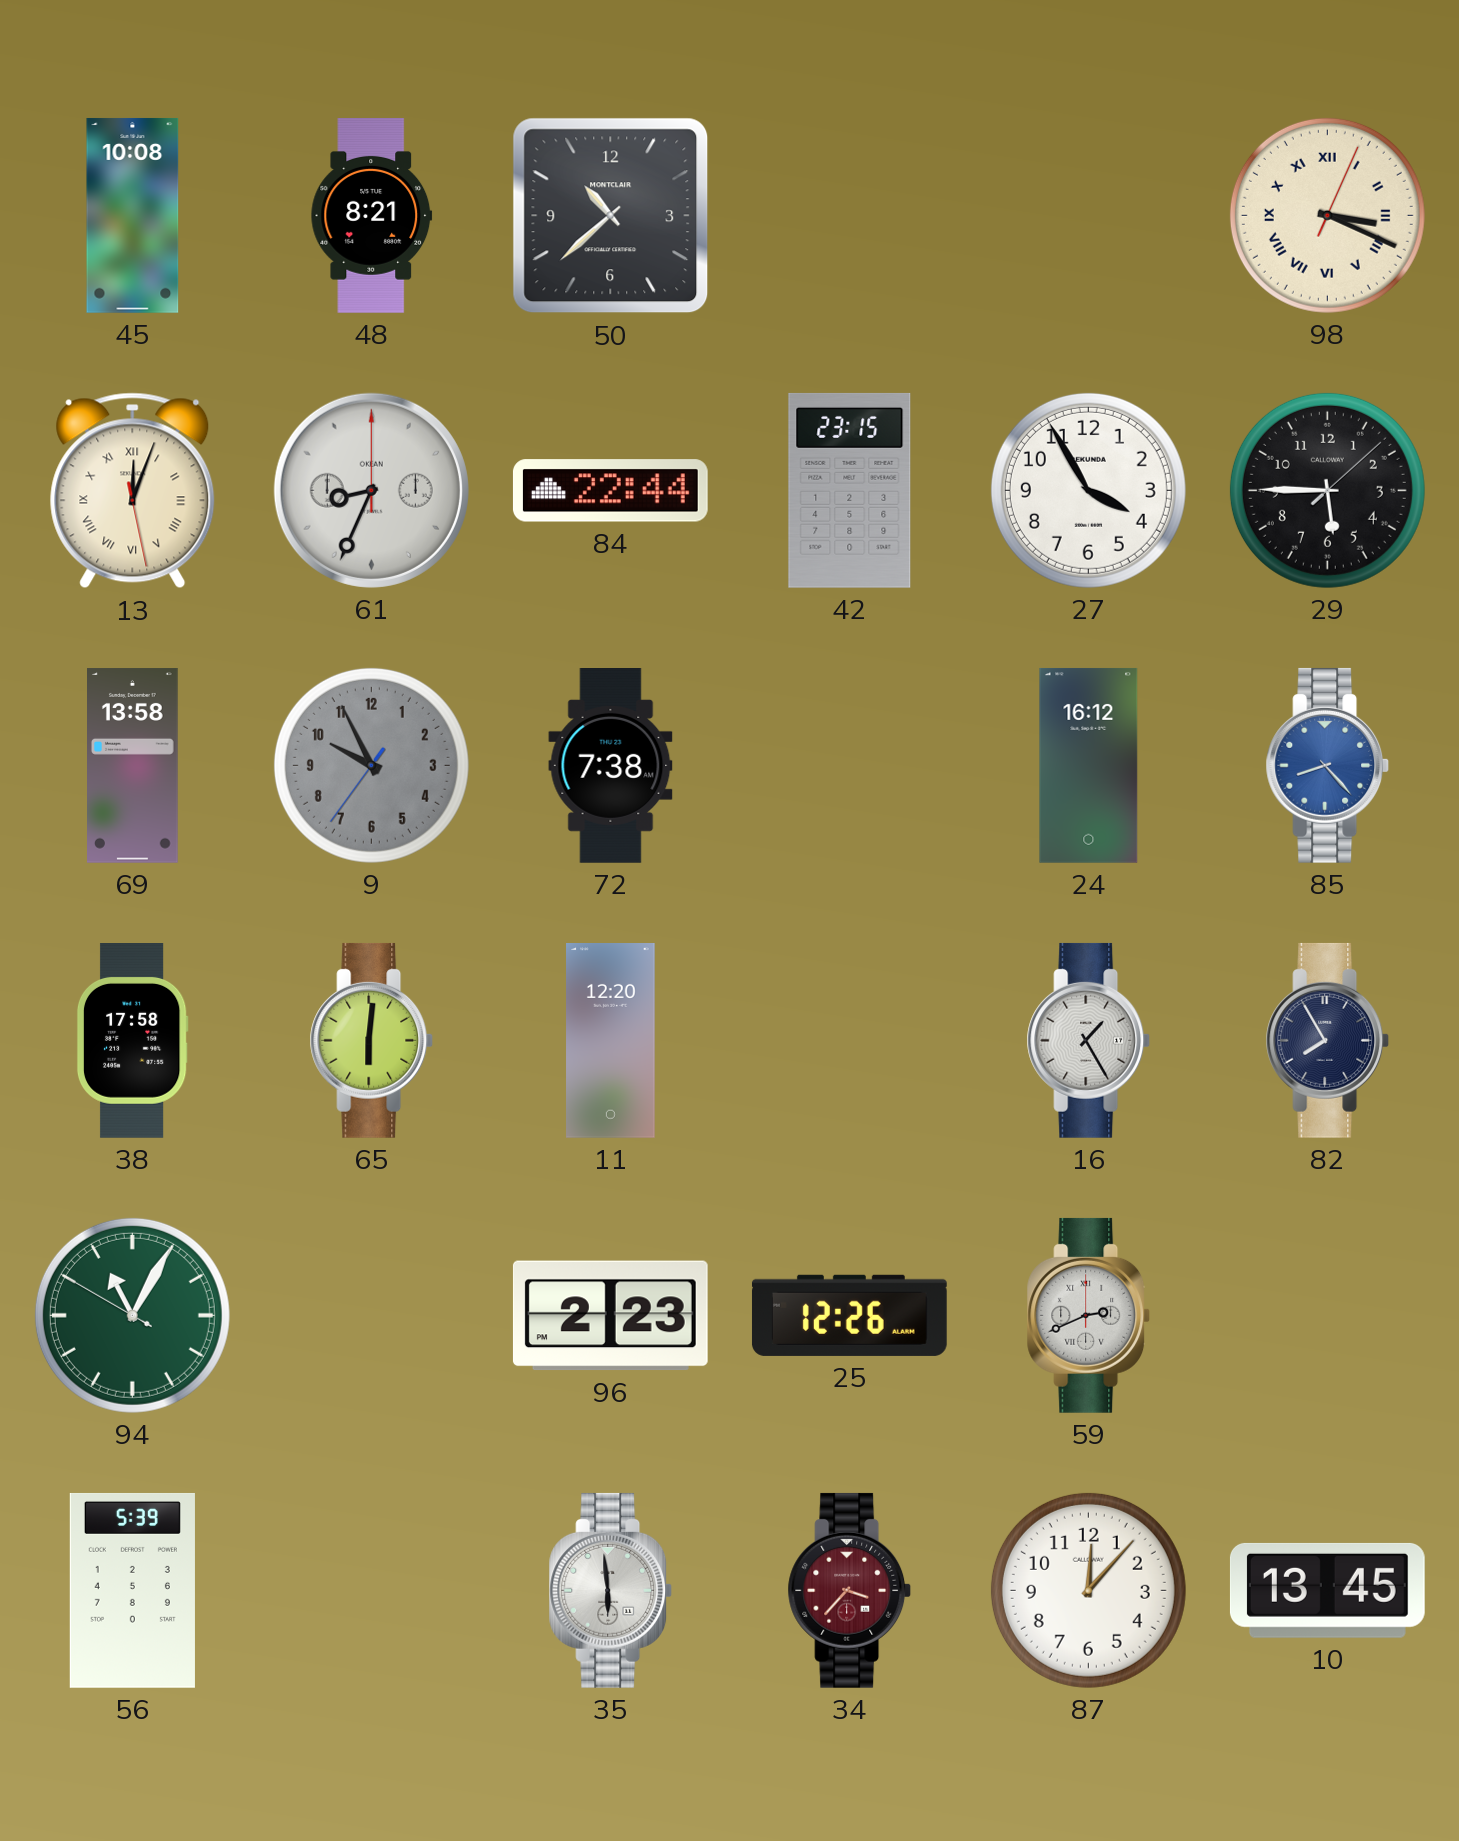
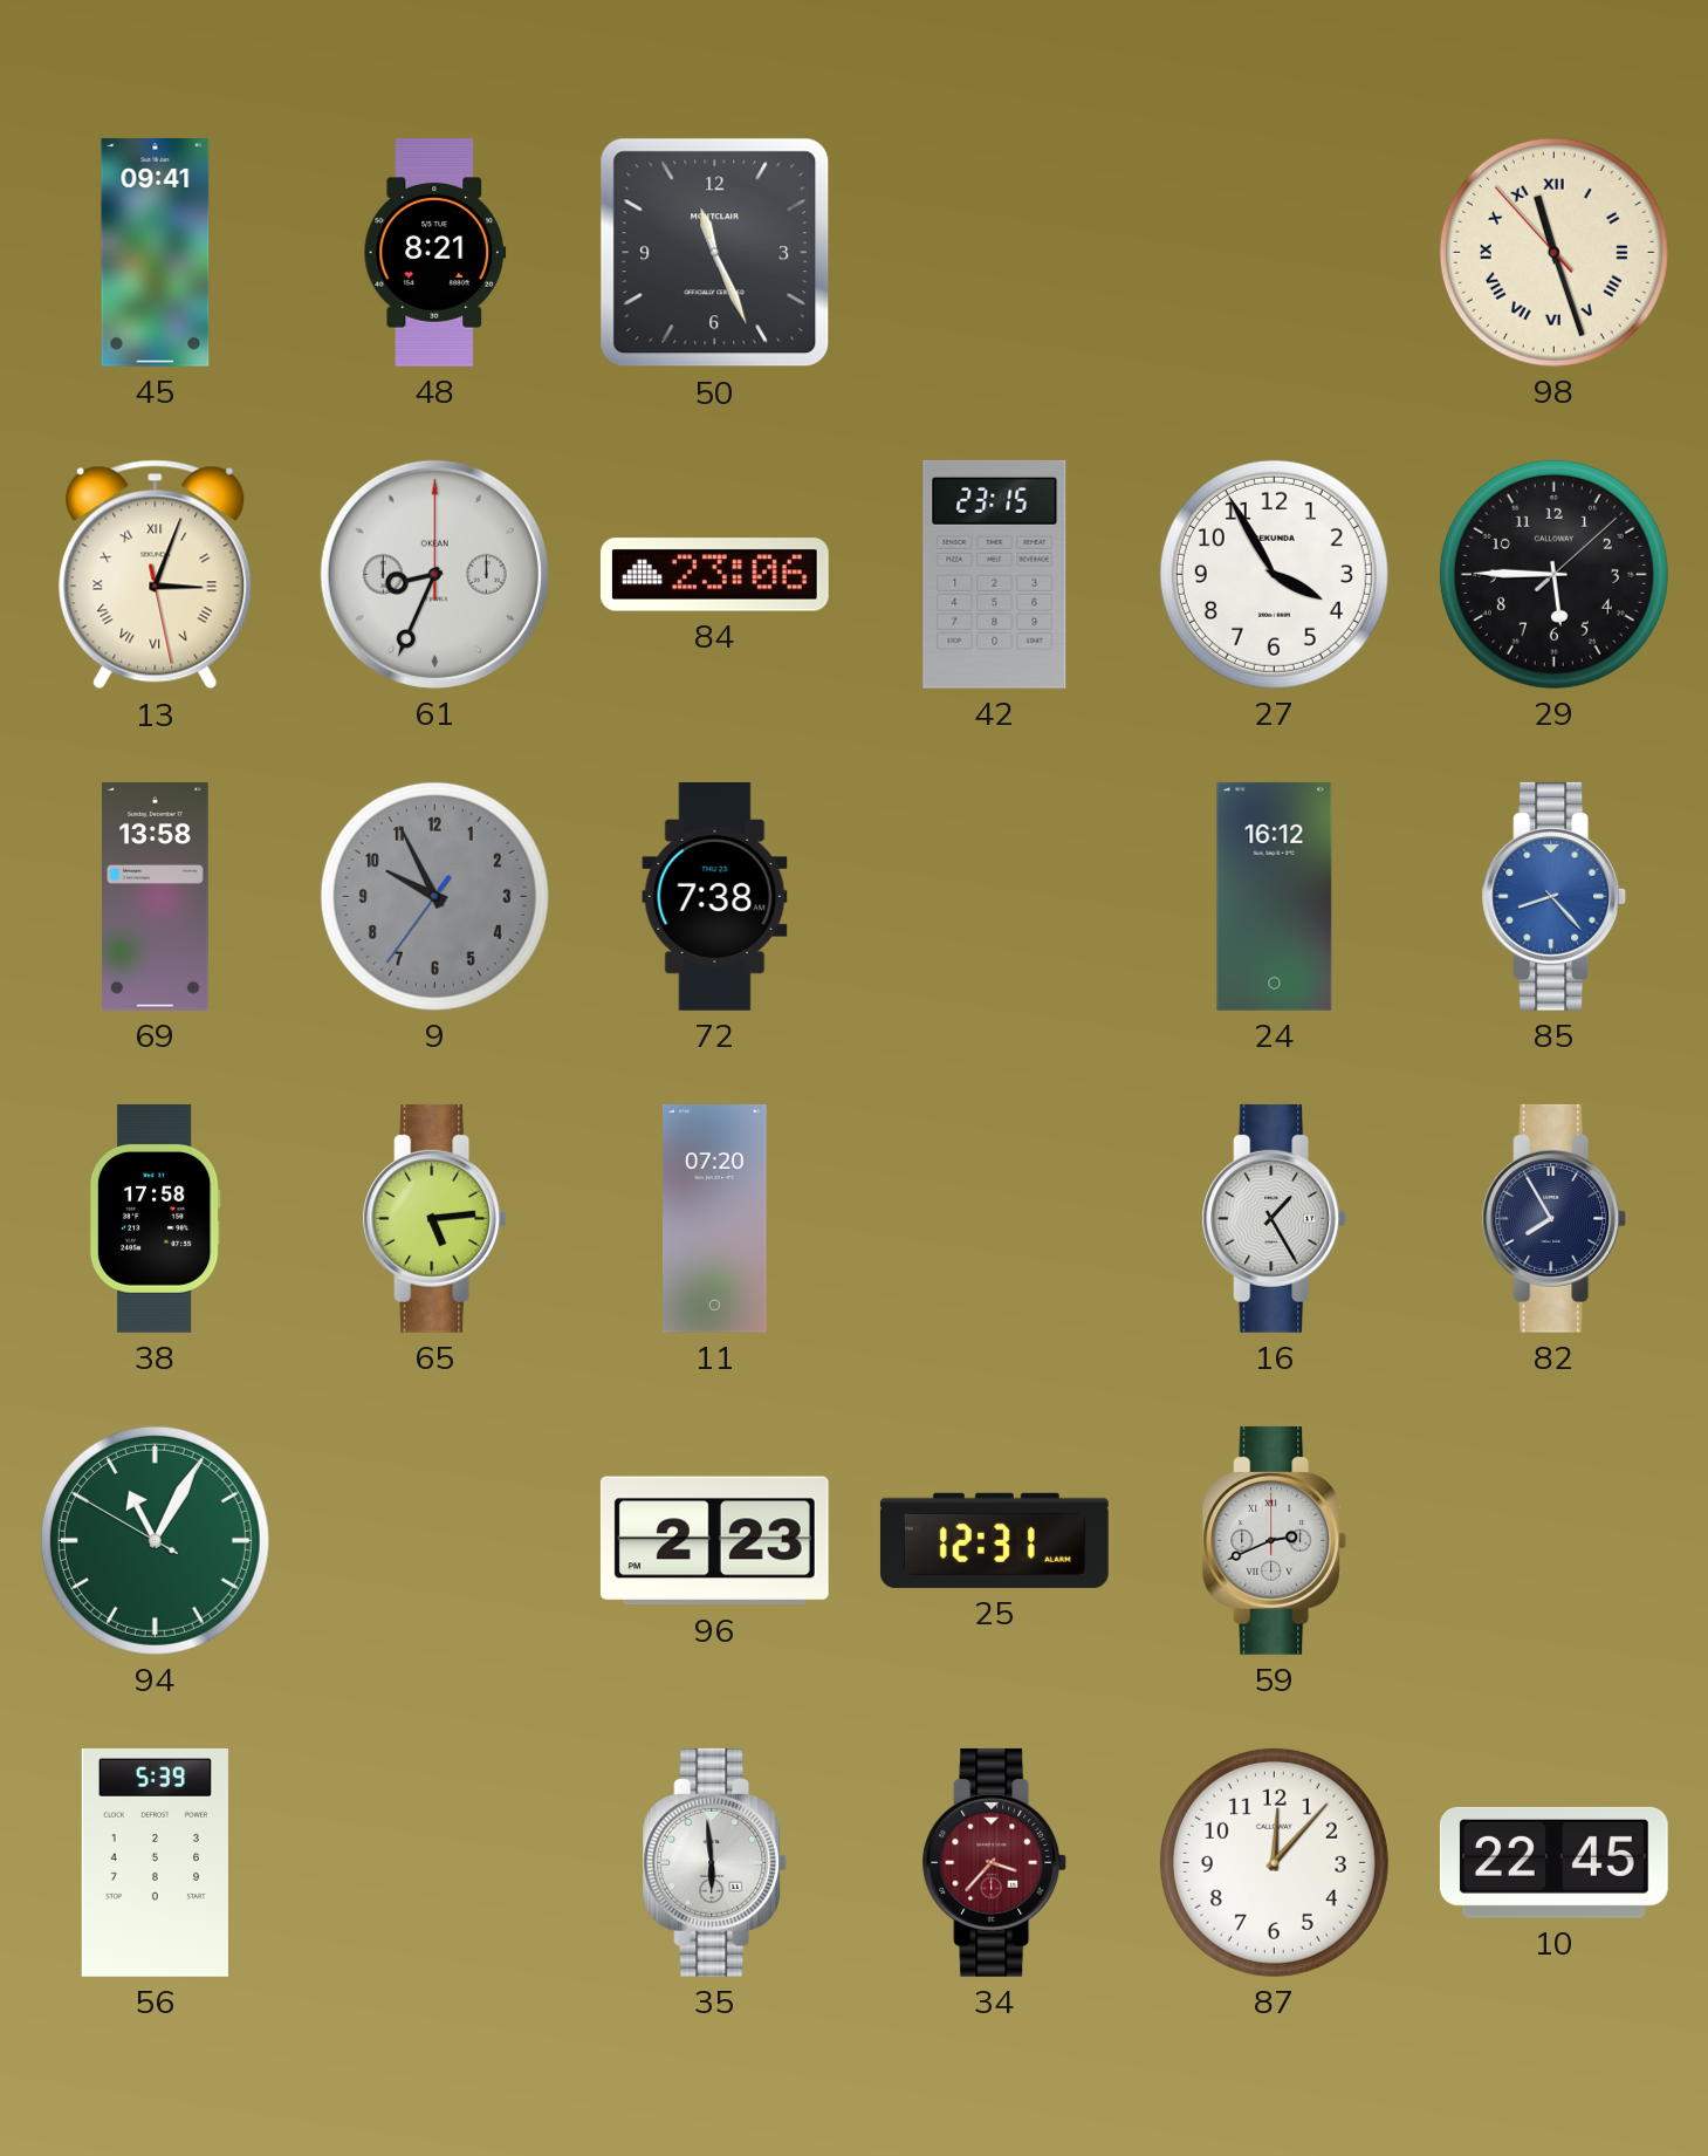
45: 10:08 -> 09:41
50: 10:38 -> 11:26
98: 3:19 -> 11:26
13: 12:03 -> 3:03
84: 22:44 -> 23:06
65: 6:01 -> 5:14
11: 12:20 -> 07:20
25: 12:26 -> 12:31
10: 13:45 -> 22:45
